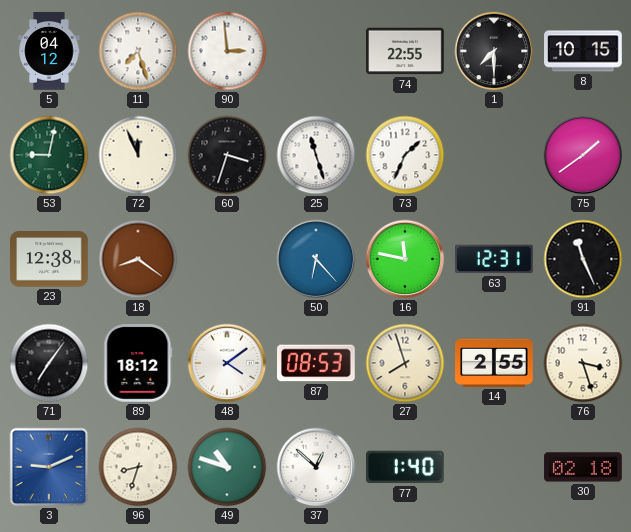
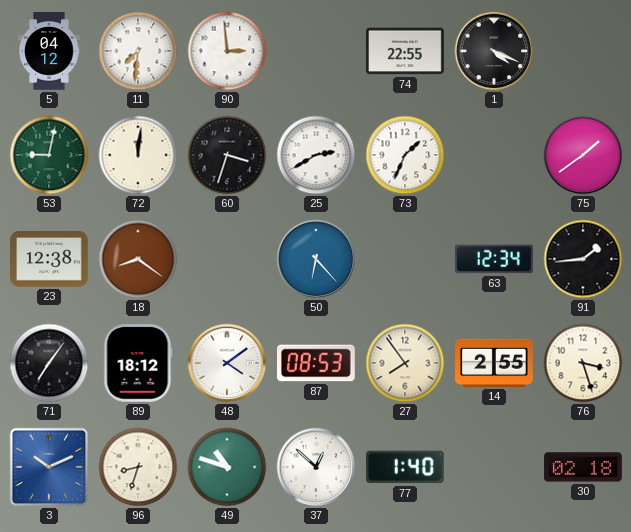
11: 7:27 -> 7:31
1: 7:30 -> 4:19
8: 10:15 -> none
72: 11:56 -> 12:01
25: 11:27 -> 2:40
16: 11:47 -> none
63: 12:31 -> 12:34
91: 11:26 -> 1:44
27: 7:57 -> 7:54
3: 9:11 -> 10:11
